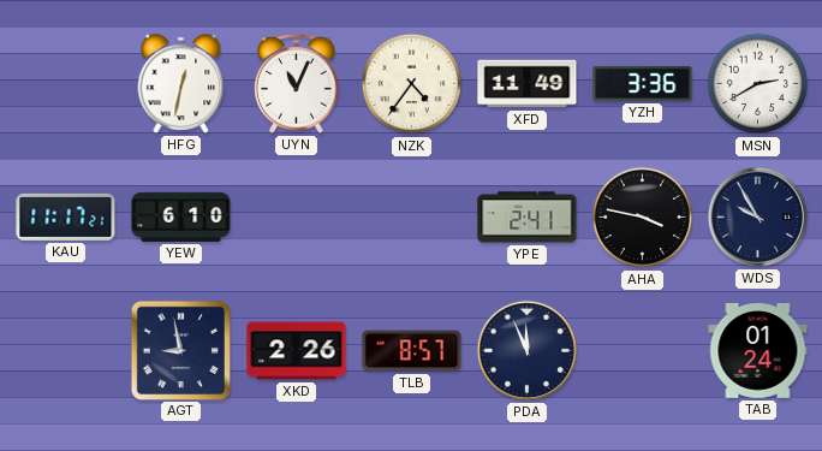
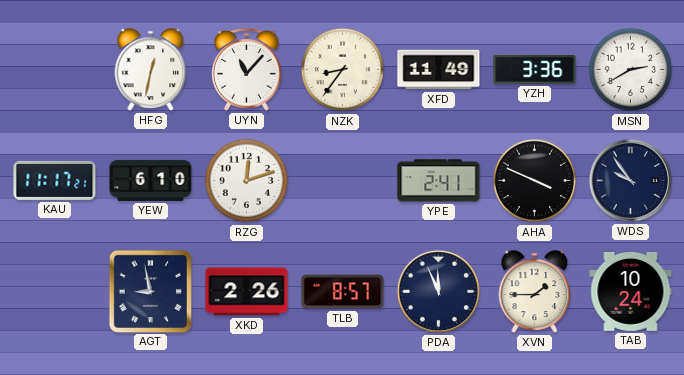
UYN: 11:04 -> 11:07
NZK: 4:36 -> 8:36
RZG: none -> 12:12
AHA: 3:47 -> 3:49
WDS: 9:55 -> 9:54
XVN: none -> 1:45
TAB: 01:24 -> 10:24
